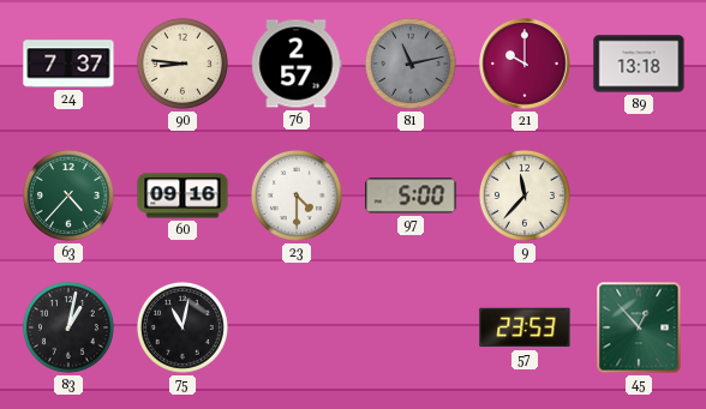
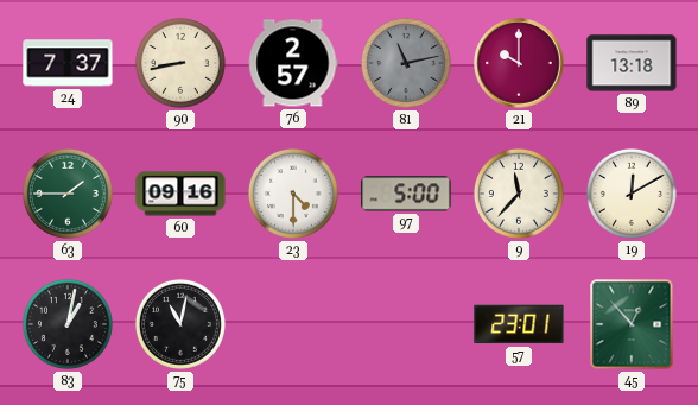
90: 8:46 -> 8:43
63: 4:37 -> 1:45
19: none -> 12:10
57: 23:53 -> 23:01
